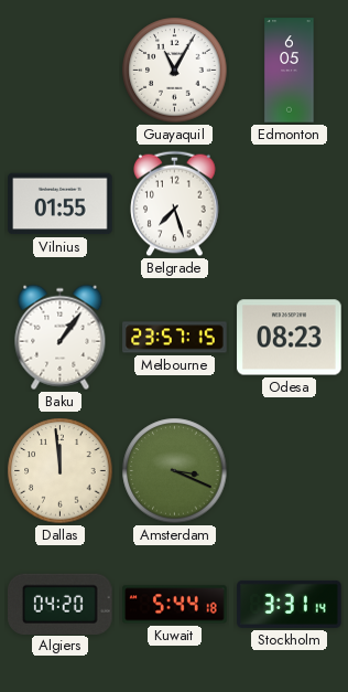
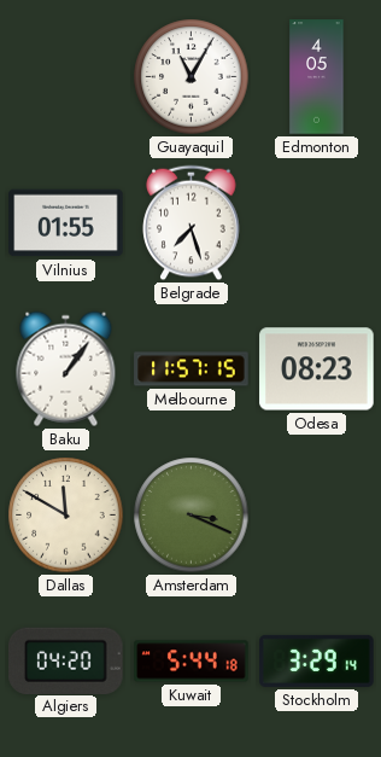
Edmonton: 6:05 -> 4:05
Melbourne: 23:57 -> 11:57
Dallas: 11:59 -> 11:50
Stockholm: 3:31 -> 3:29
